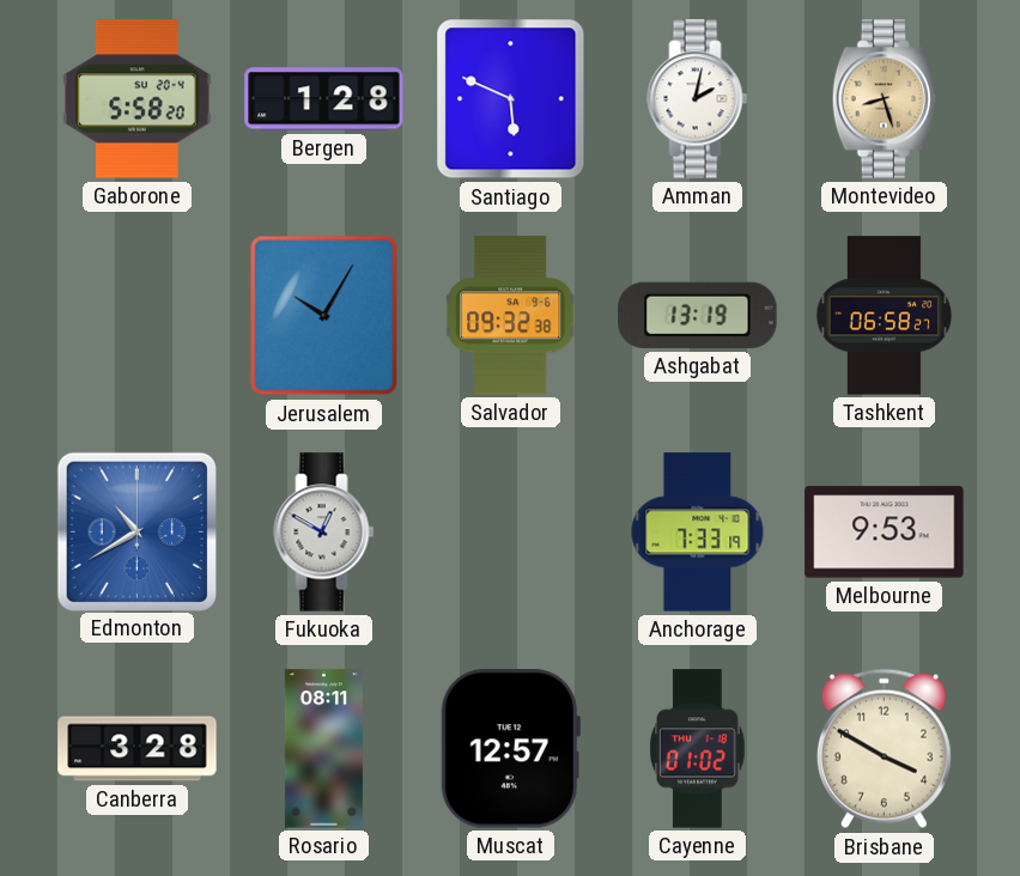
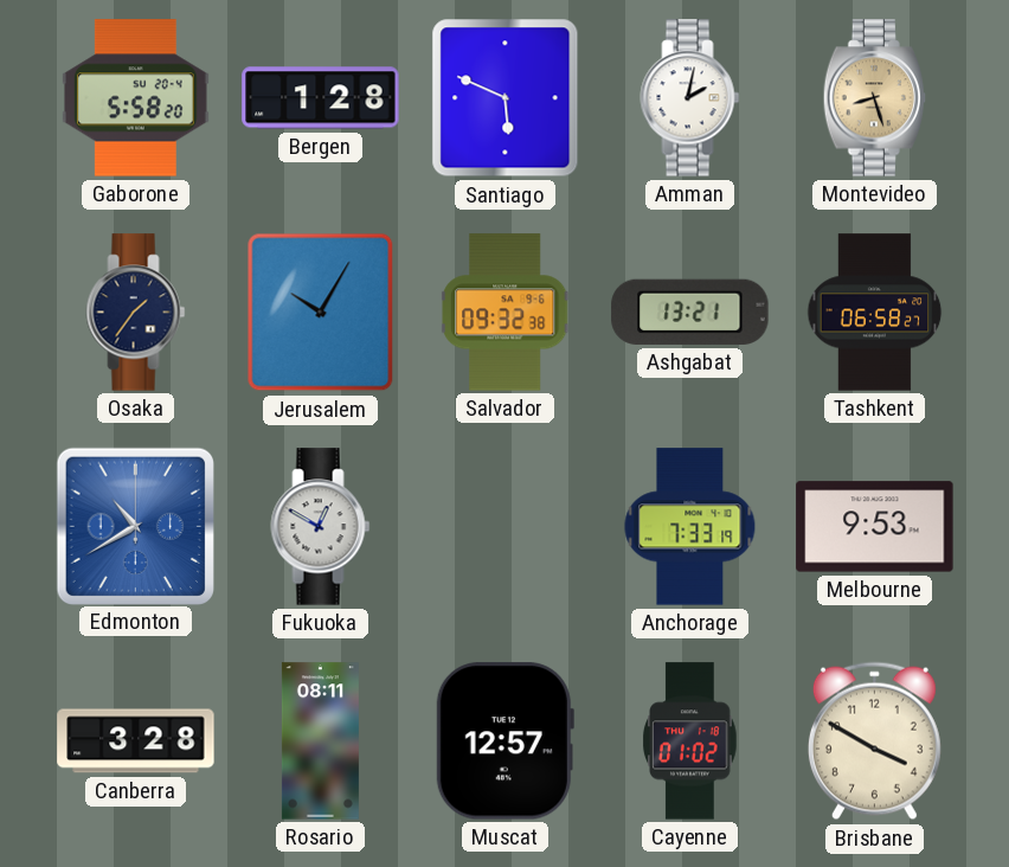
Osaka: none -> 1:36
Ashgabat: 13:19 -> 13:21
